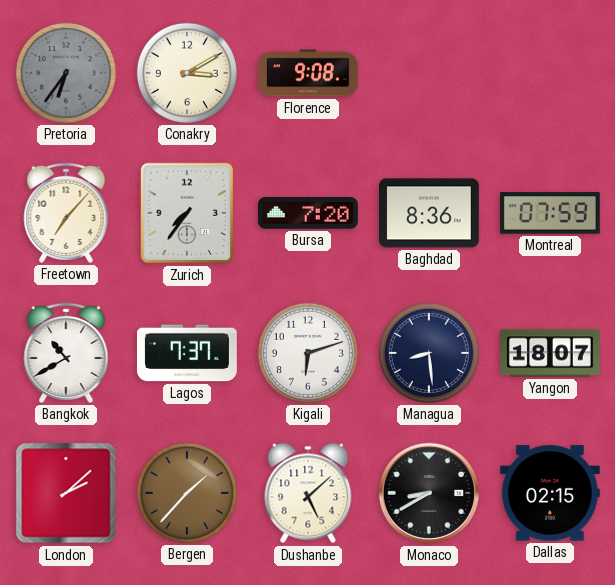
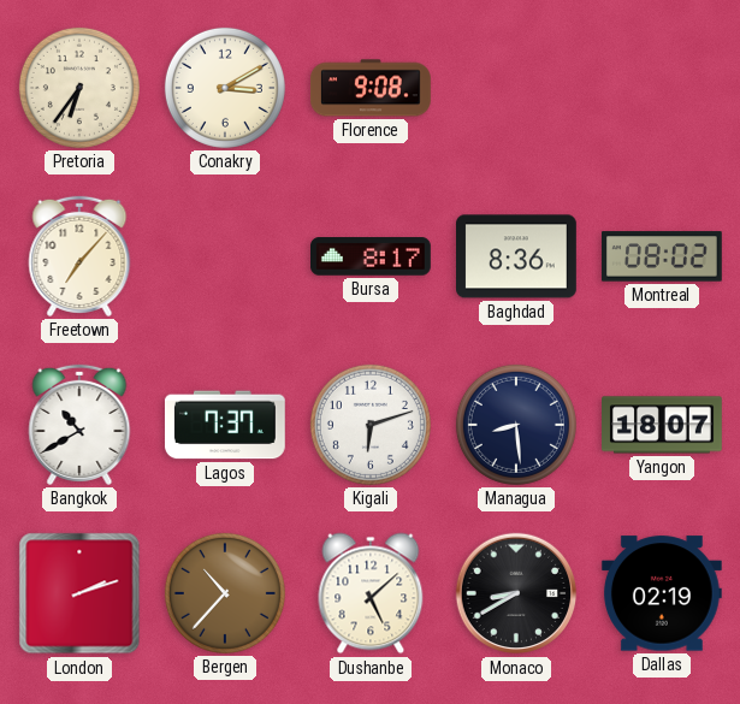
Pretoria dial: grey -> cream
Zurich: 7:36 -> none
Bursa: 7:20 -> 8:17
Montreal: 07:59 -> 08:02
London: 2:08 -> 2:12
Bergen: 1:37 -> 10:37
Dallas: 02:15 -> 02:19
